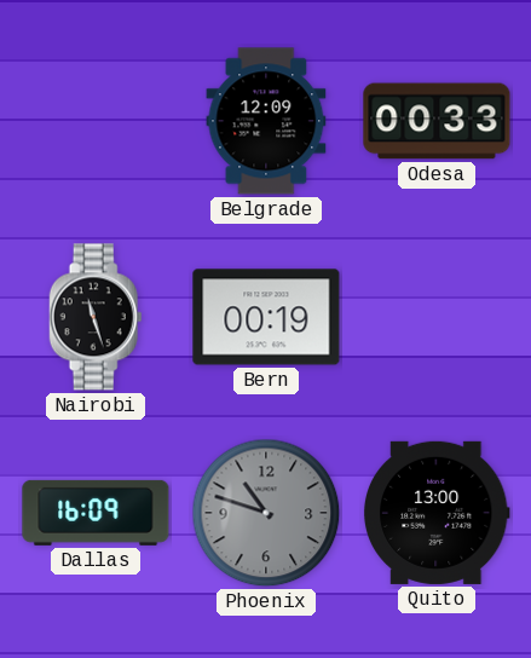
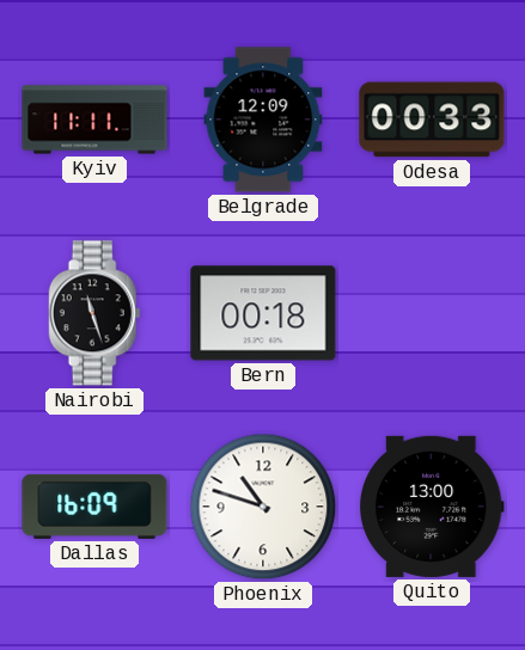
Kyiv: none -> 11:11
Bern: 00:19 -> 00:18
Phoenix dial: grey -> white
